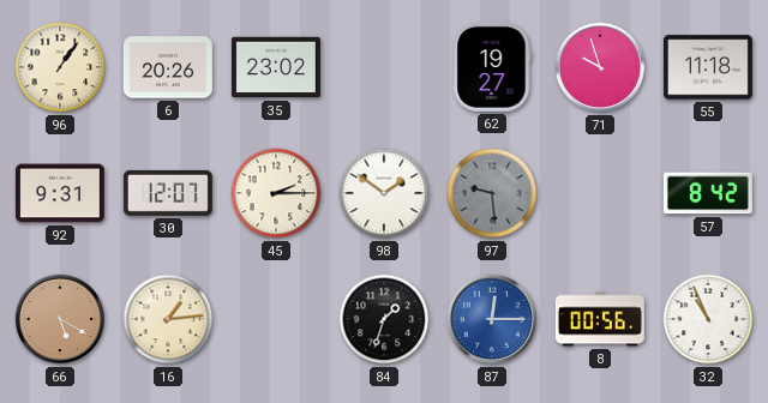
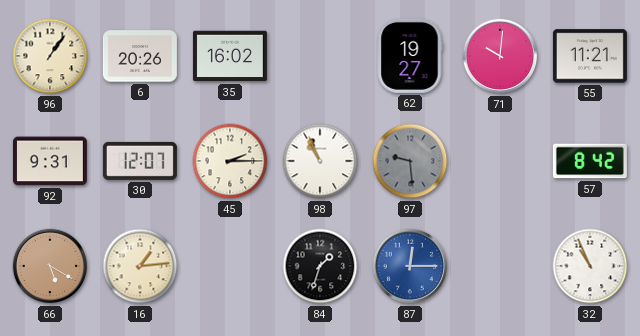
35: 23:02 -> 16:02
71: 9:57 -> 10:01
55: 11:18 -> 11:21
98: 1:51 -> 10:56
8: 00:56 -> none
